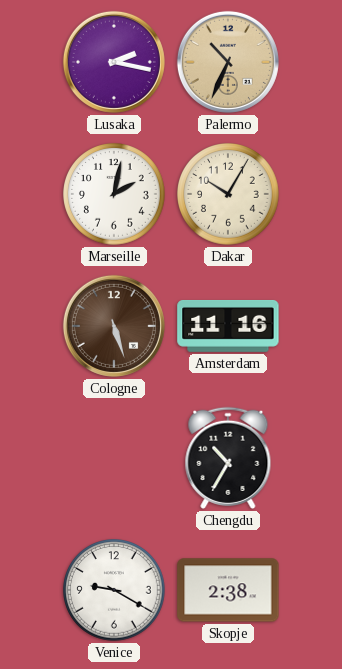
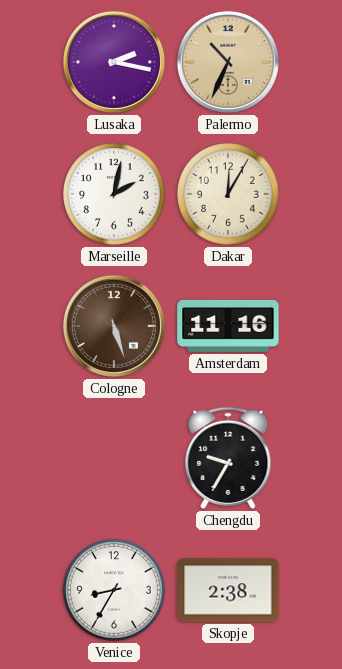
Dakar: 10:05 -> 12:05
Chengdu: 10:35 -> 9:35
Venice: 9:20 -> 8:35
